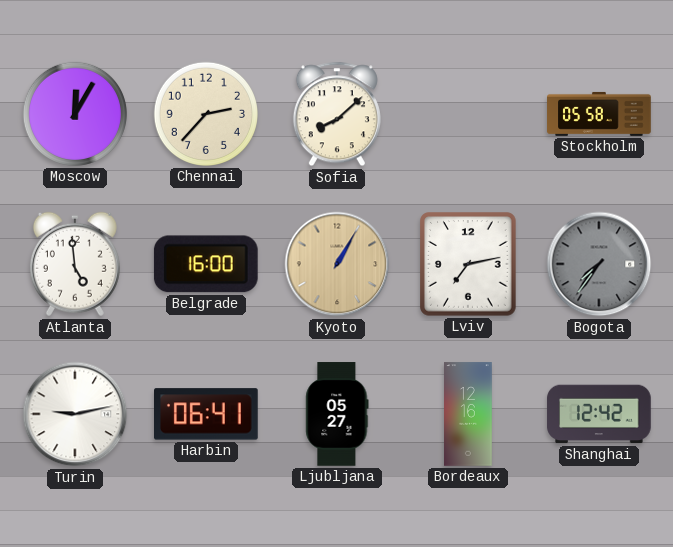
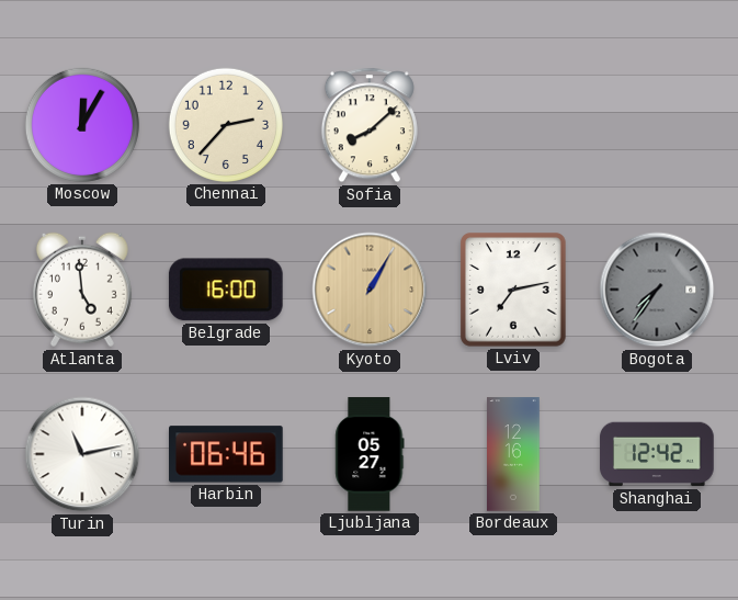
Stockholm: 05:58 -> none
Turin: 9:13 -> 11:13
Harbin: 06:41 -> 06:46
